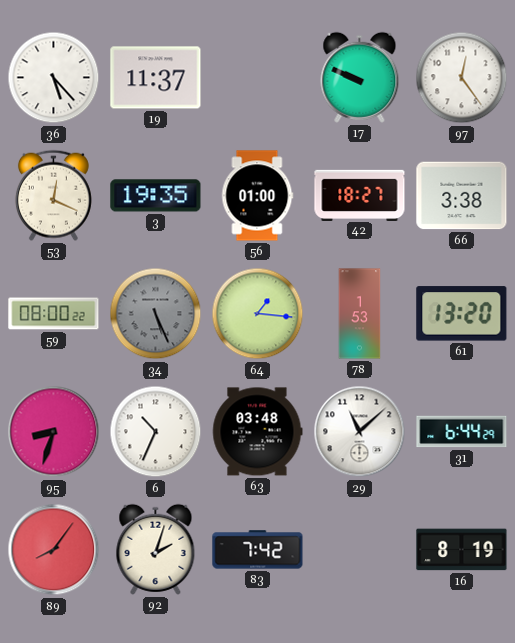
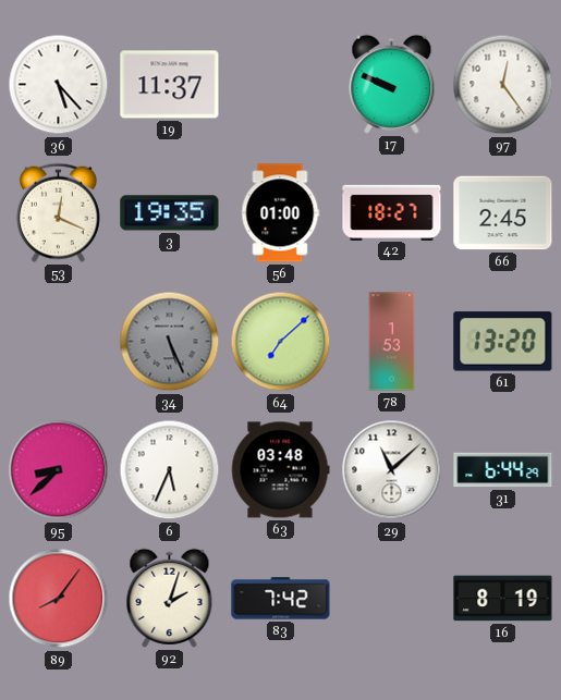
66: 3:38 -> 2:45
59: 08:00 -> none
64: 1:16 -> 7:08
95: 8:33 -> 8:38
6: 10:34 -> 5:34
